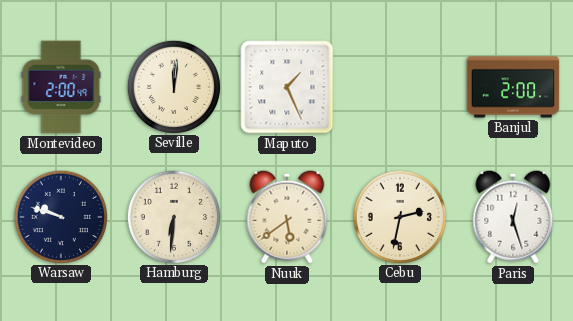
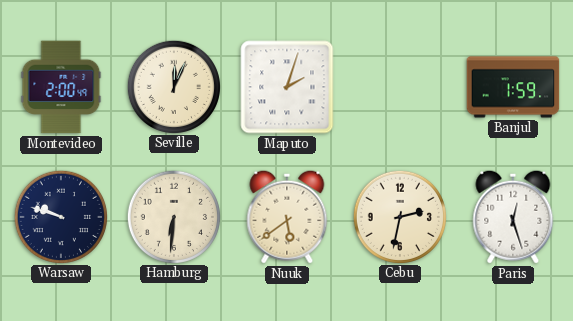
Seville: 12:01 -> 12:04
Maputo: 1:26 -> 2:03
Banjul: 2:00 -> 1:59
